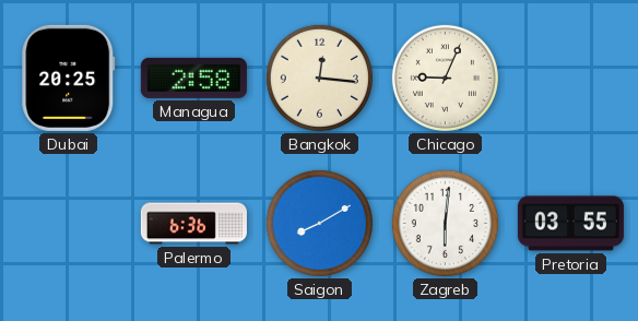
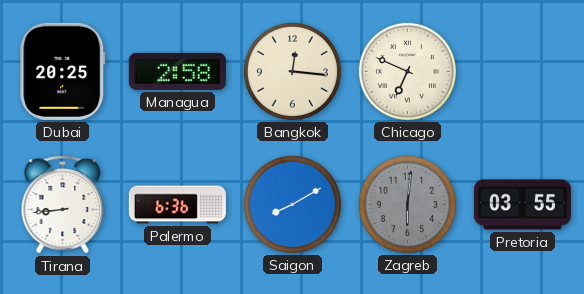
Chicago: 9:04 -> 6:49
Tirana: none -> 8:44
Zagreb dial: white -> grey
